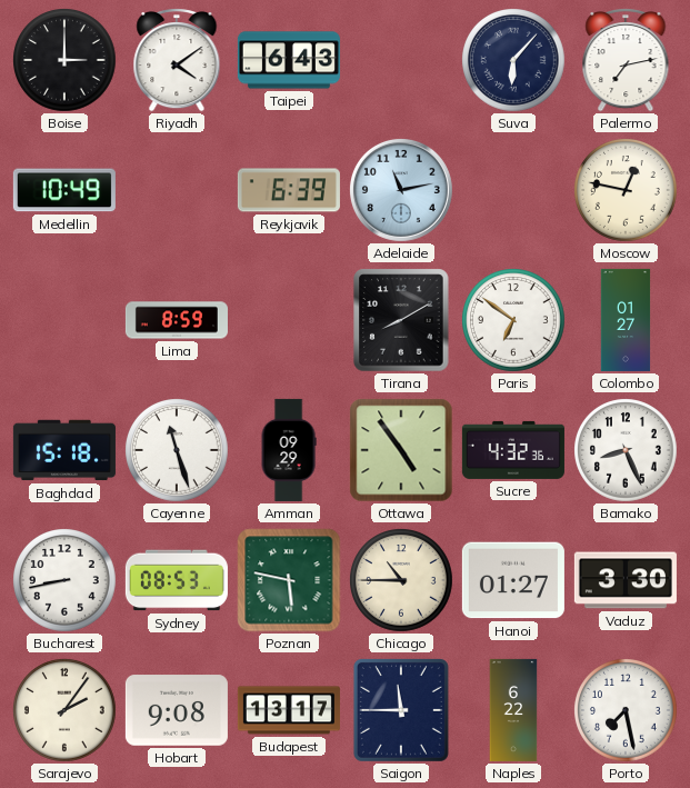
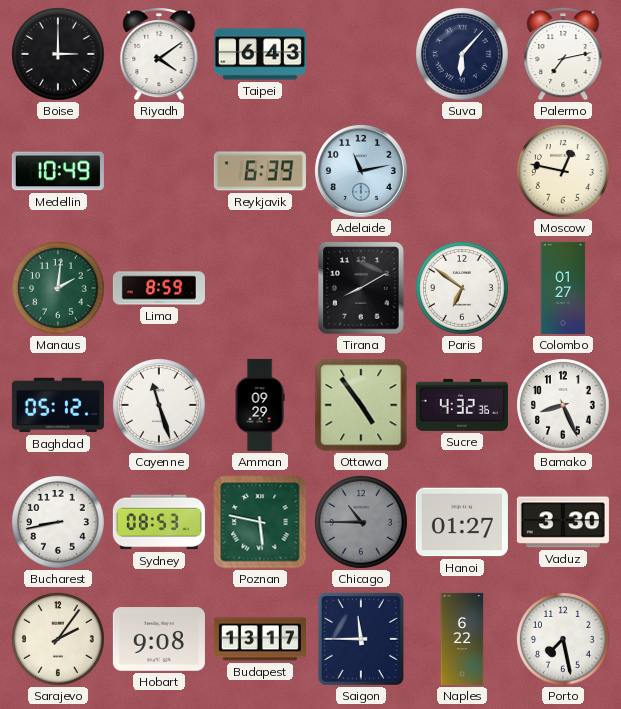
Manaus: none -> 2:01
Baghdad: 15:18 -> 05:12
Chicago dial: cream -> grey
